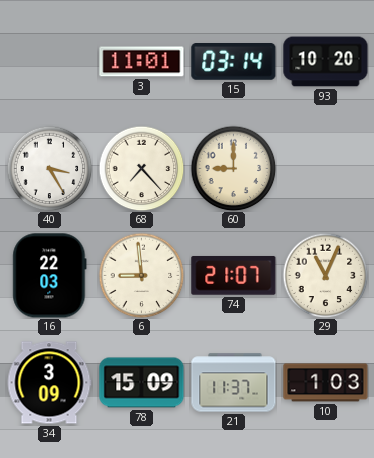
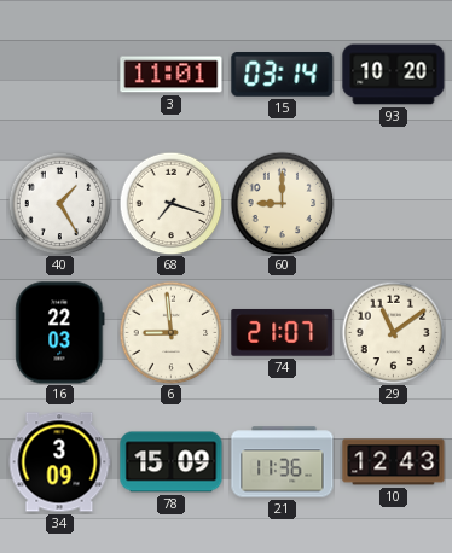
40: 3:25 -> 1:25
68: 7:23 -> 7:18
29: 11:04 -> 11:09
21: 11:37 -> 11:36
10: 1:03 -> 12:43
